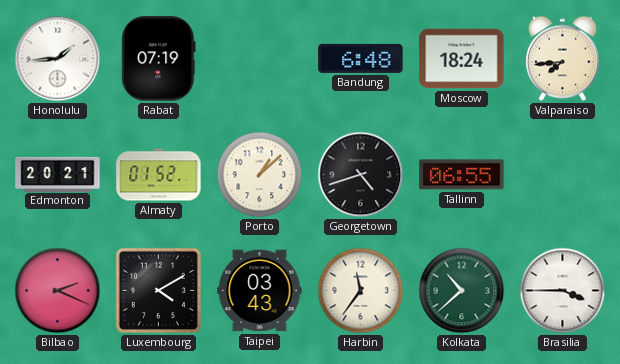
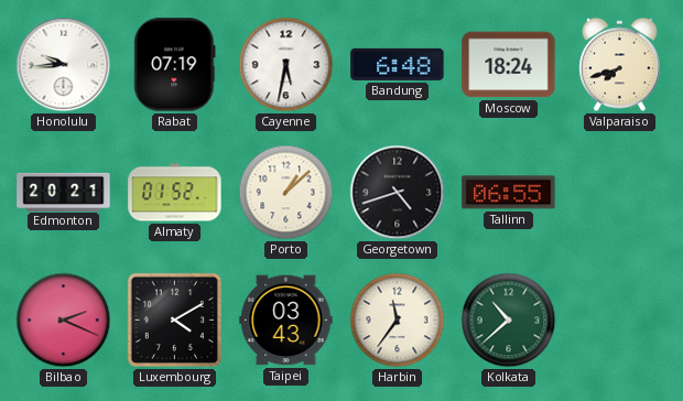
Honolulu: 1:44 -> 9:44
Cayenne: none -> 5:32
Valparaiso: 7:44 -> 7:42
Brasilia: 3:45 -> none
